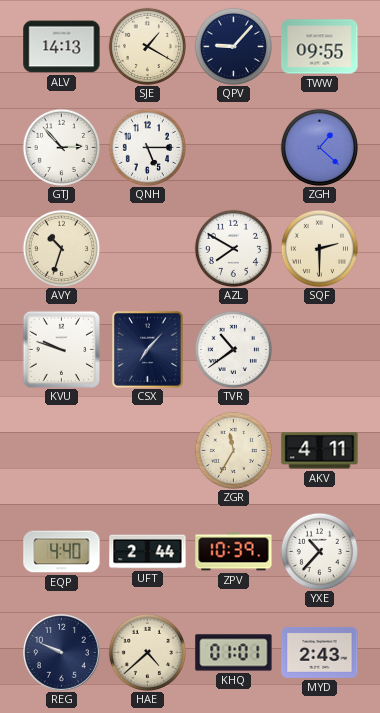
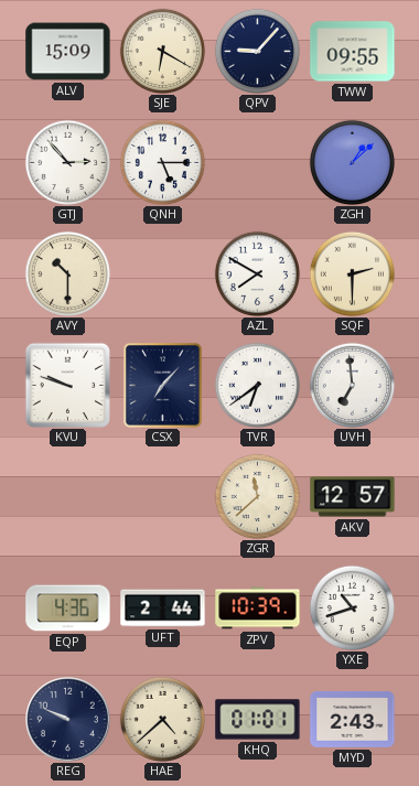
ALV: 14:13 -> 15:09
SJE: 1:20 -> 6:20
ZGH: 1:22 -> 1:08
AVY: 10:33 -> 10:30
TVR: 10:39 -> 6:39
UVH: none -> 6:59
ZGR: 11:35 -> 11:38
AKV: 4:11 -> 12:57
EQP: 4:40 -> 4:36
YXE: 10:37 -> 10:42
